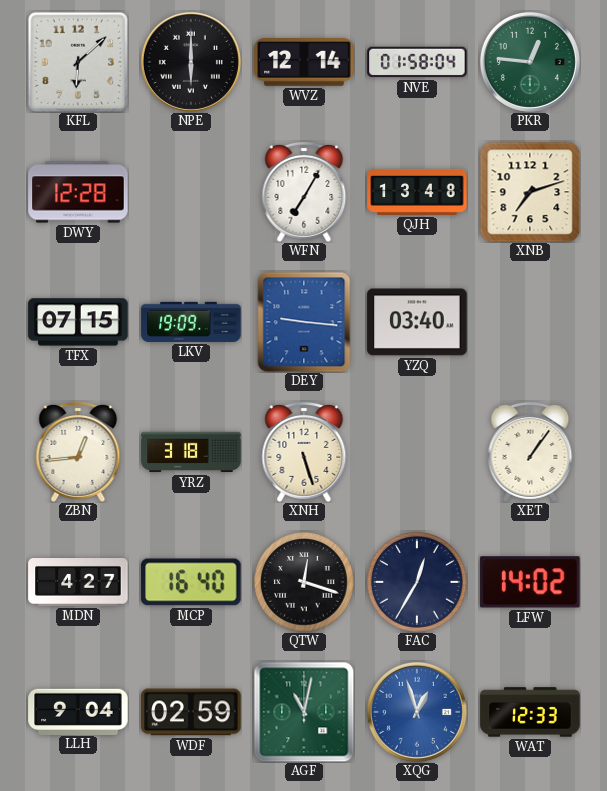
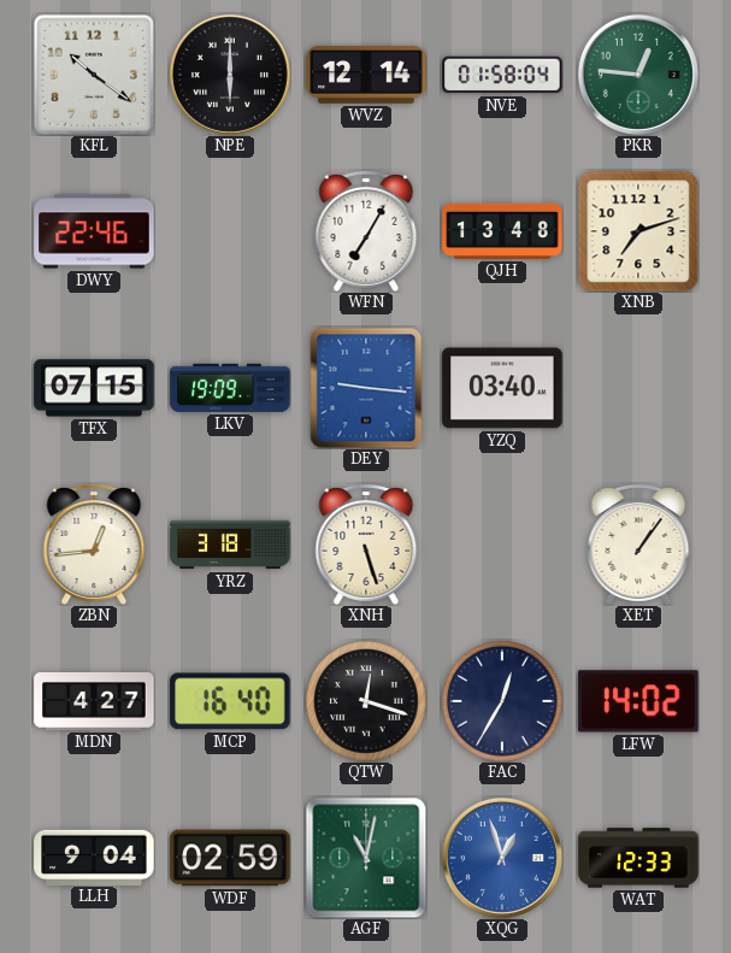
KFL: 6:08 -> 10:21
DWY: 12:28 -> 22:46
